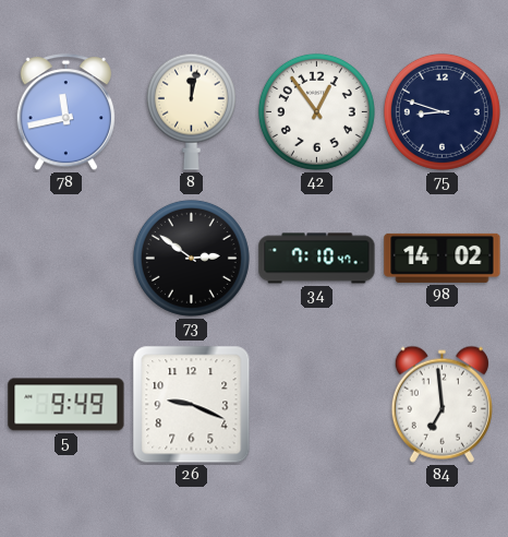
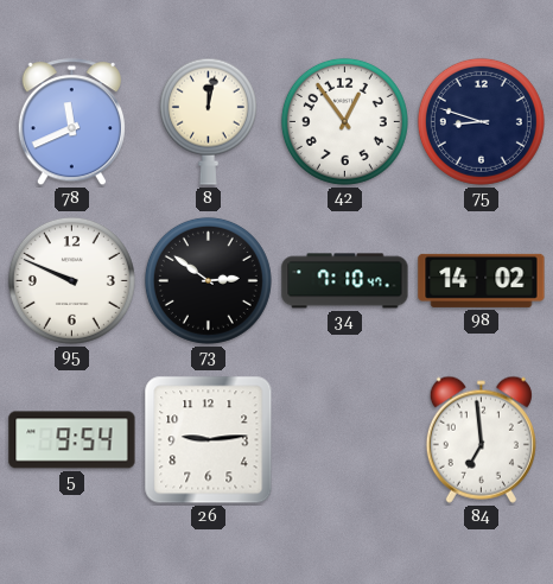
78: 11:43 -> 11:41
95: none -> 9:49
5: 9:49 -> 9:54
26: 9:19 -> 9:14
